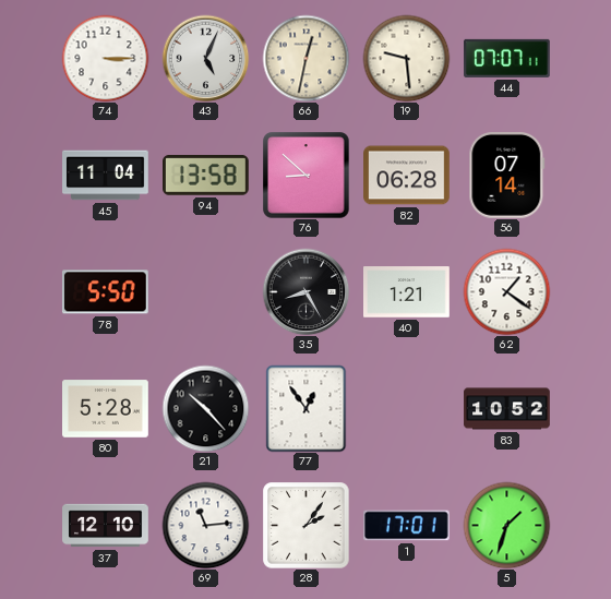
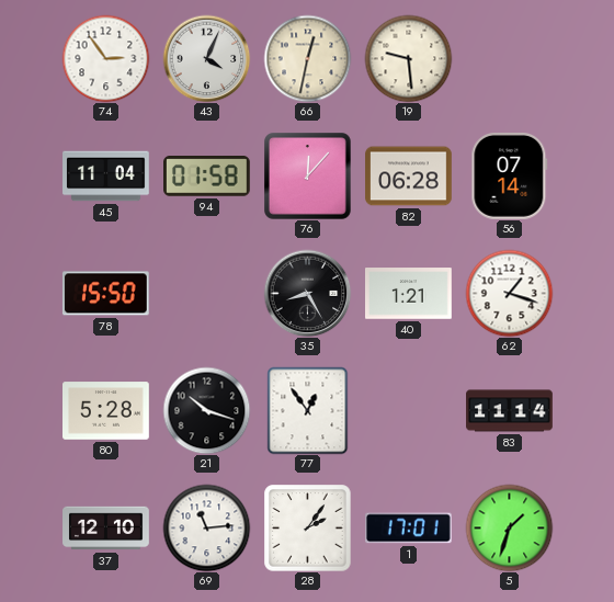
74: 3:15 -> 2:54
43: 5:04 -> 4:04
44: 07:07 -> none
94: 13:58 -> 01:58
76: 8:52 -> 12:07
78: 5:50 -> 15:50
62: 1:21 -> 1:18
21: 10:23 -> 10:18
83: 10:52 -> 11:14
